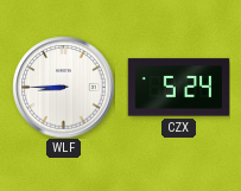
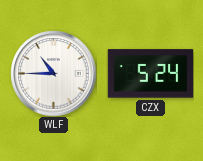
WLF: 8:45 -> 10:45
